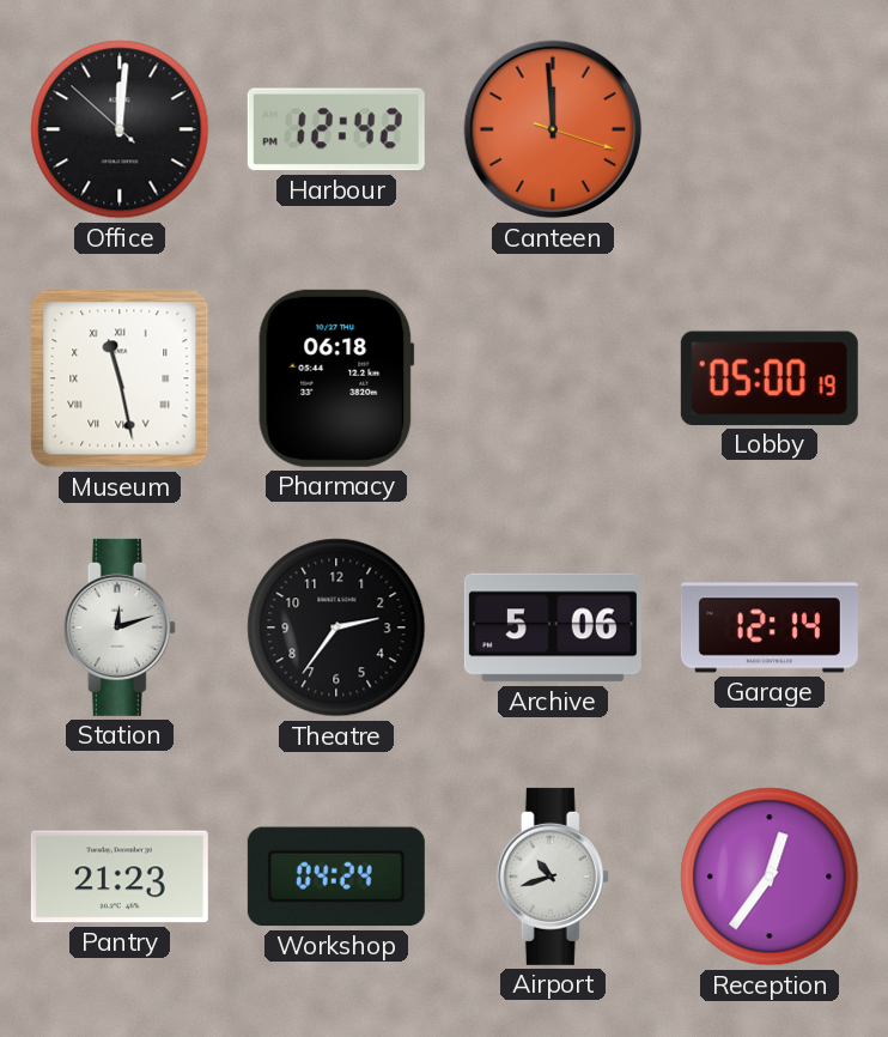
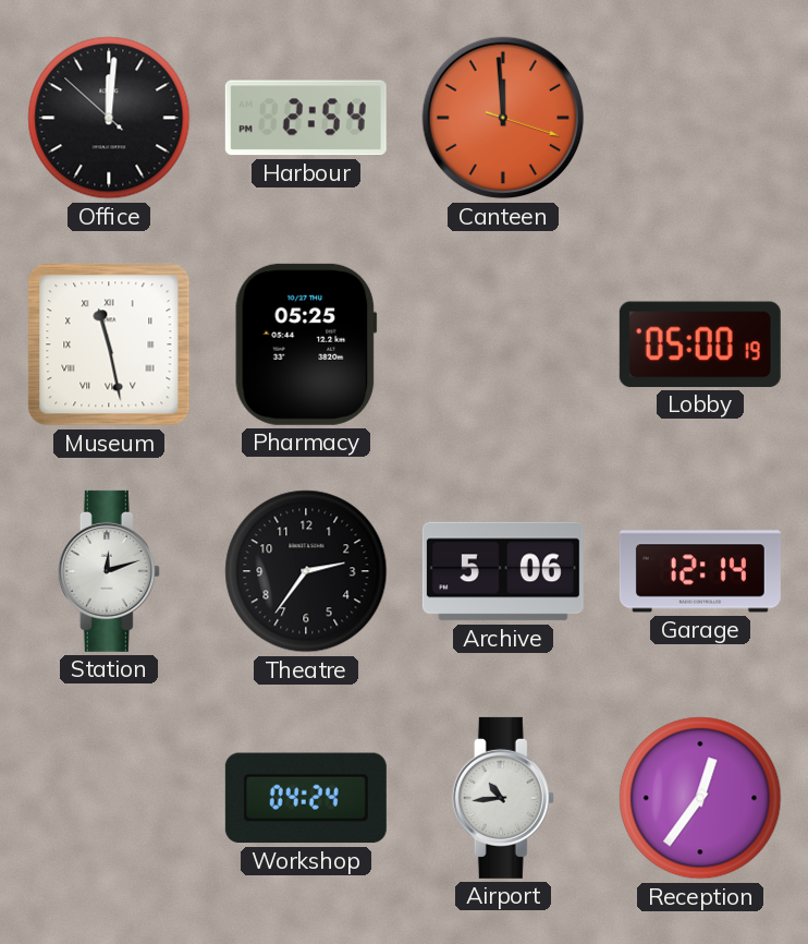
Harbour: 12:42 -> 2:54
Pharmacy: 06:18 -> 05:25
Pantry: 21:23 -> none
Airport: 10:42 -> 10:44
